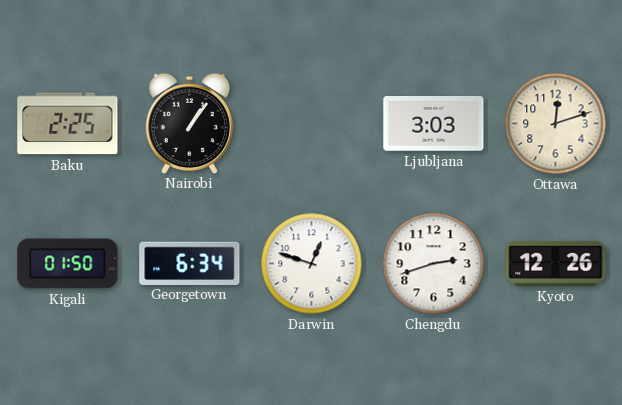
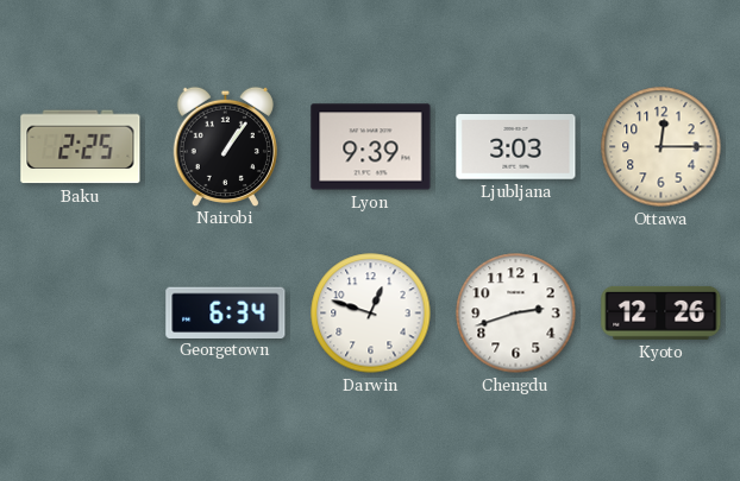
Lyon: none -> 9:39
Ottawa: 12:12 -> 12:15
Kigali: 01:50 -> none
